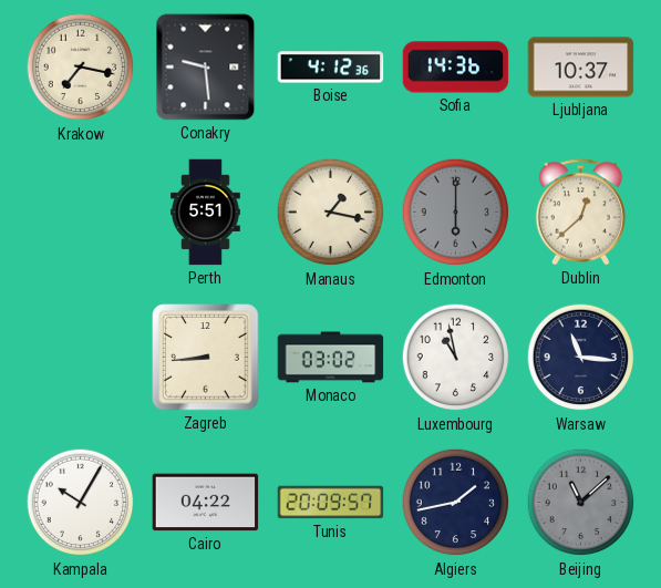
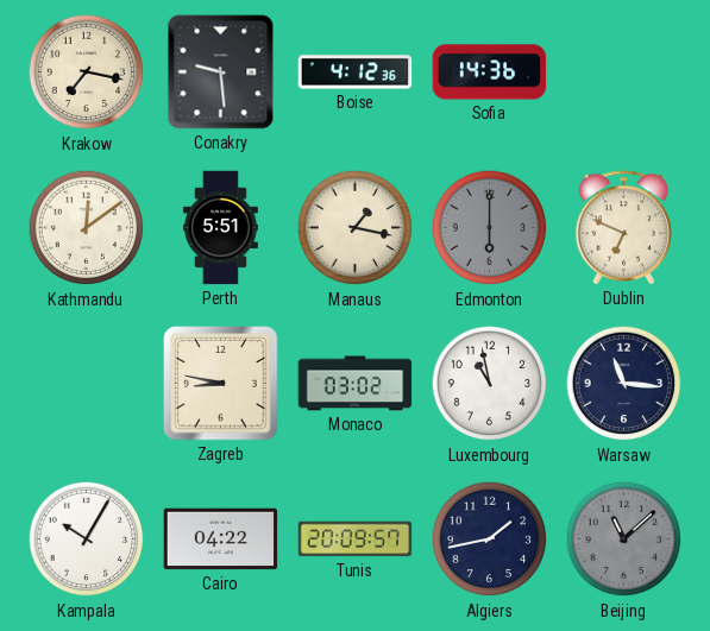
Ljubljana: 10:37 -> none
Kathmandu: none -> 12:09
Dublin: 12:38 -> 6:49
Zagreb: 8:44 -> 8:47
